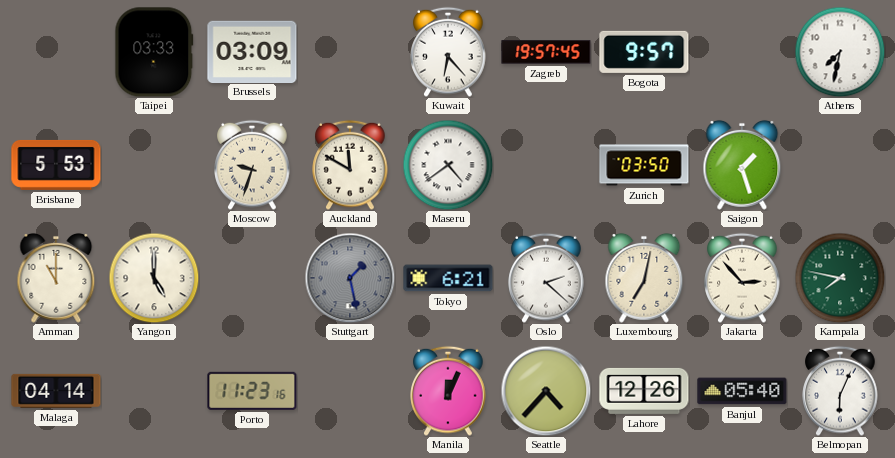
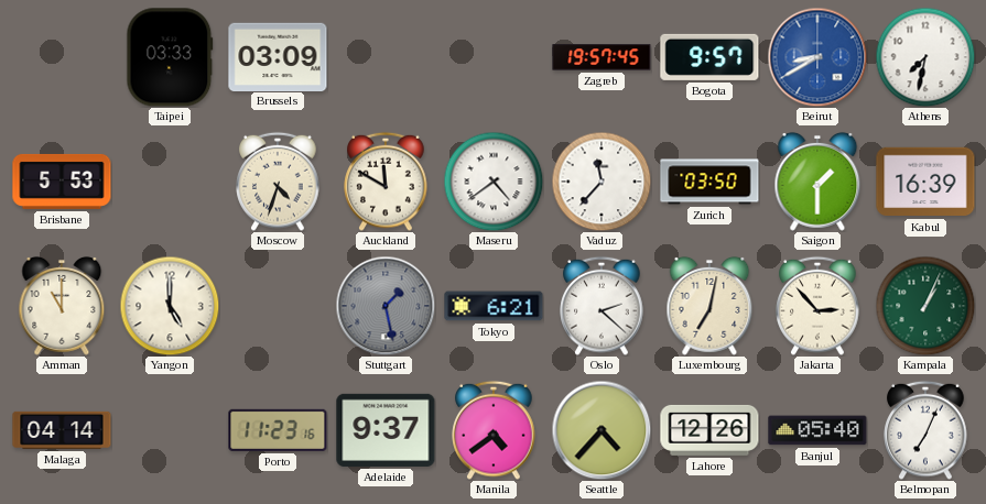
Kuwait: 6:23 -> none
Beirut: none -> 8:40
Moscow: 9:33 -> 4:33
Vaduz: none -> 11:37
Saigon: 1:27 -> 1:30
Kabul: none -> 16:39
Kampala: 7:47 -> 1:04
Adelaide: none -> 9:37
Manila: 12:04 -> 4:39
Belmopan: 6:04 -> 7:04
